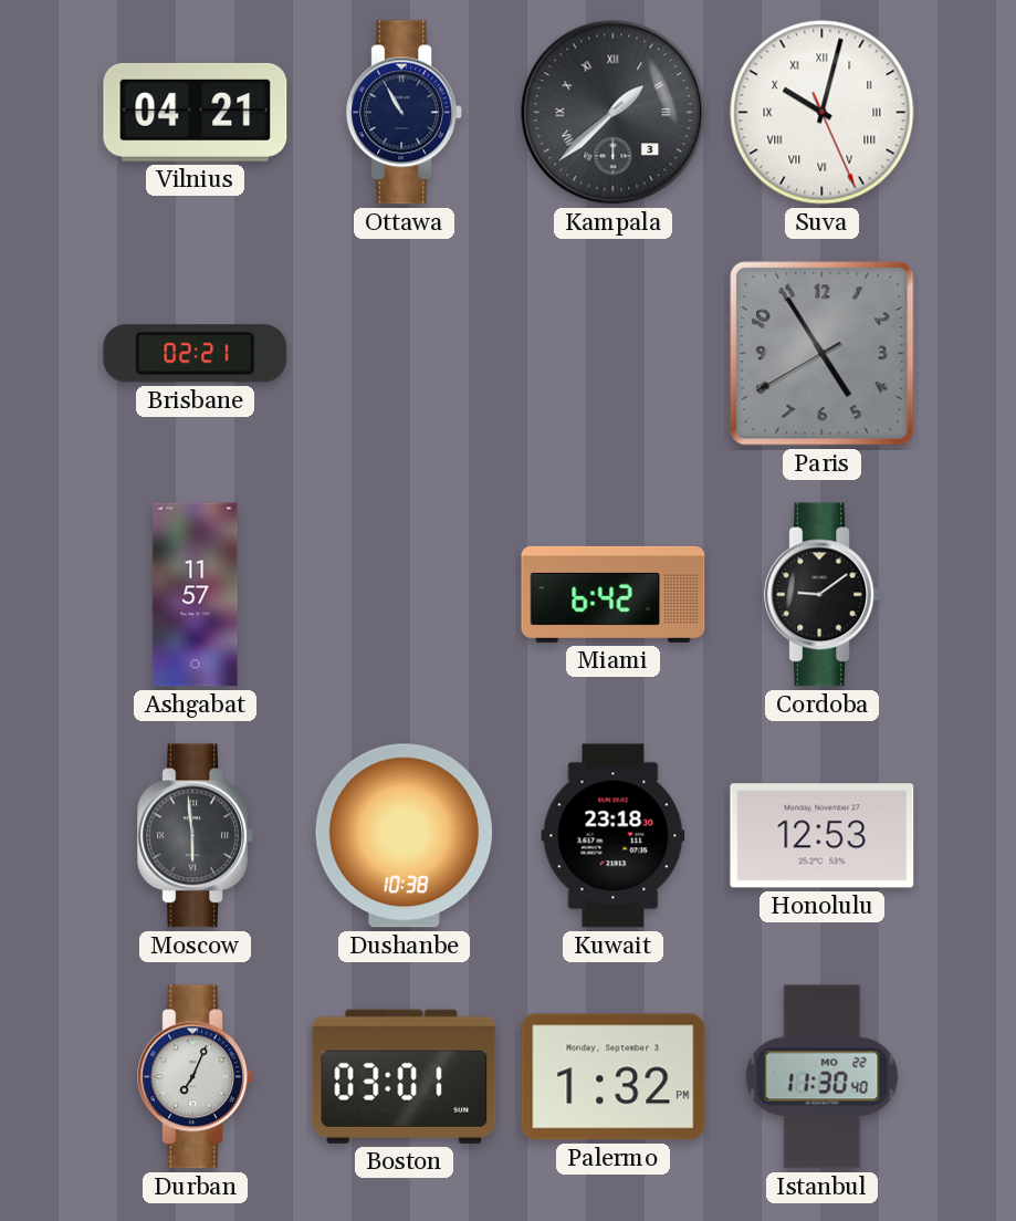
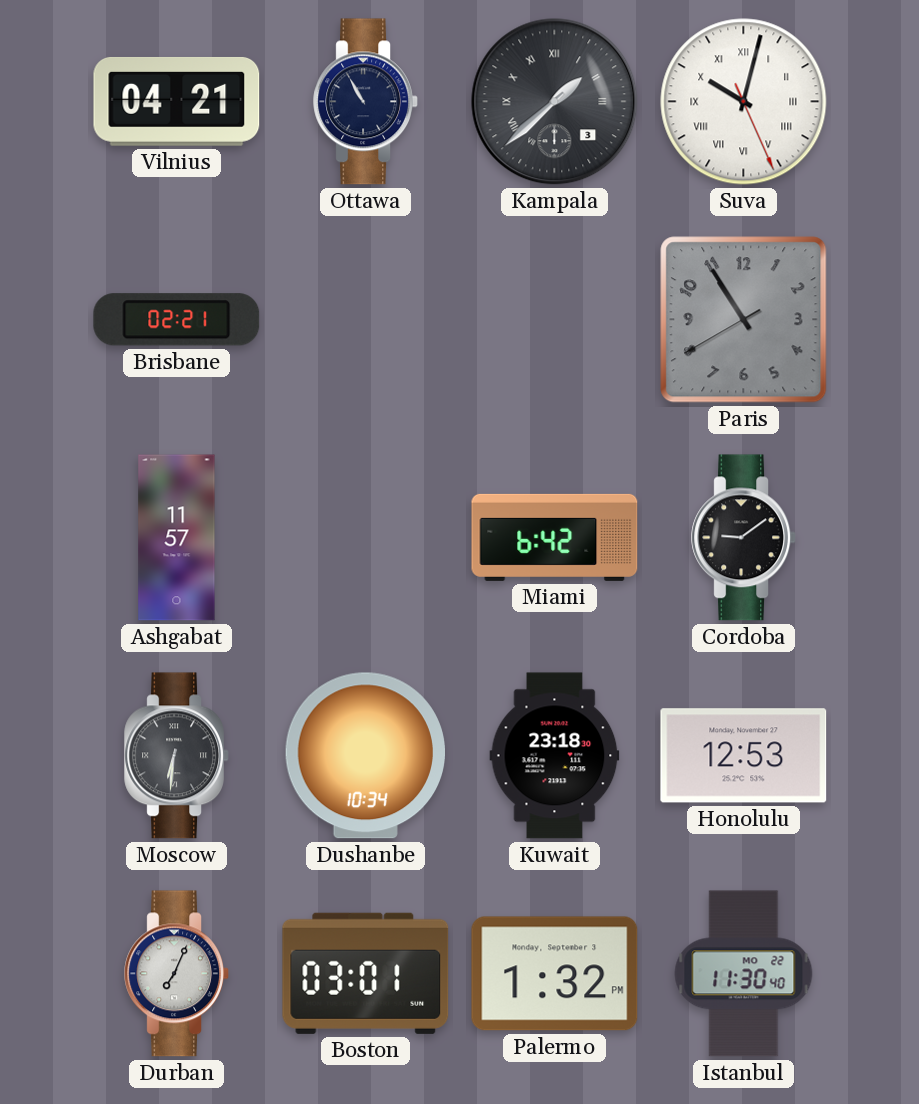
Paris: 4:54 -> 10:54
Moscow: 5:59 -> 6:31
Dushanbe: 10:38 -> 10:34
